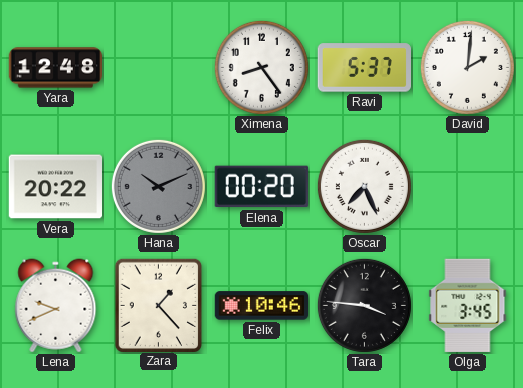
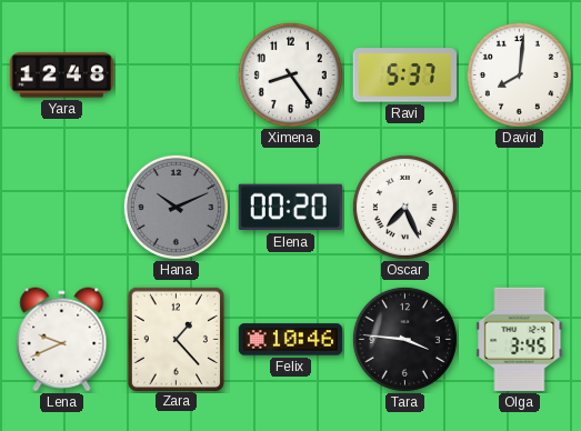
David: 2:01 -> 8:01
Vera: 20:22 -> none
